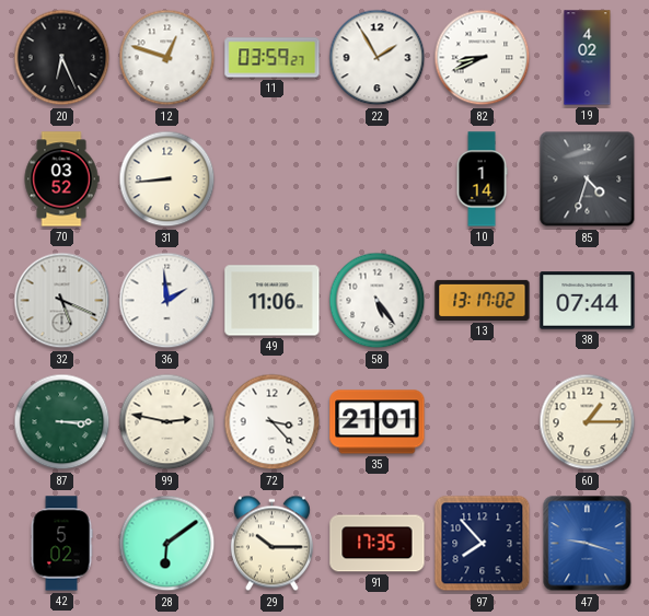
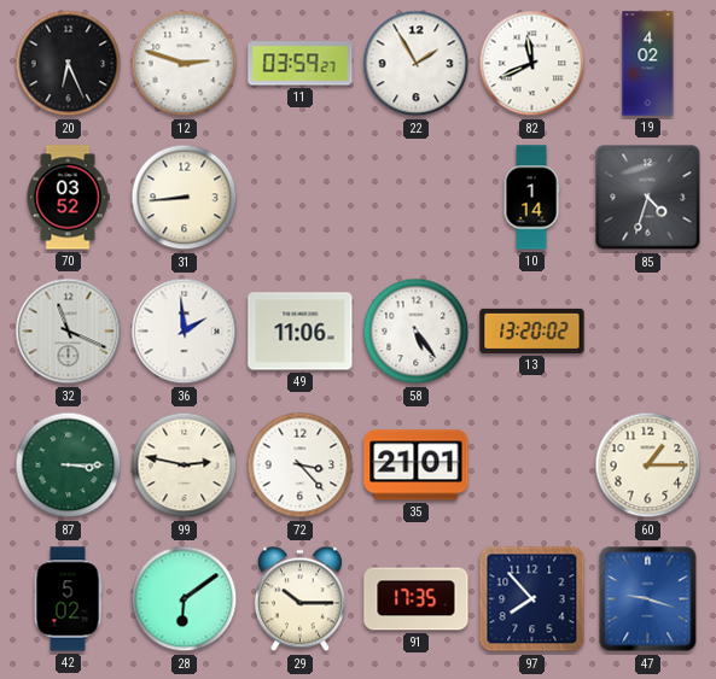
12: 12:48 -> 2:48
82: 8:41 -> 11:41
32: 5:19 -> 11:19
13: 13:17 -> 13:20
38: 07:44 -> none
